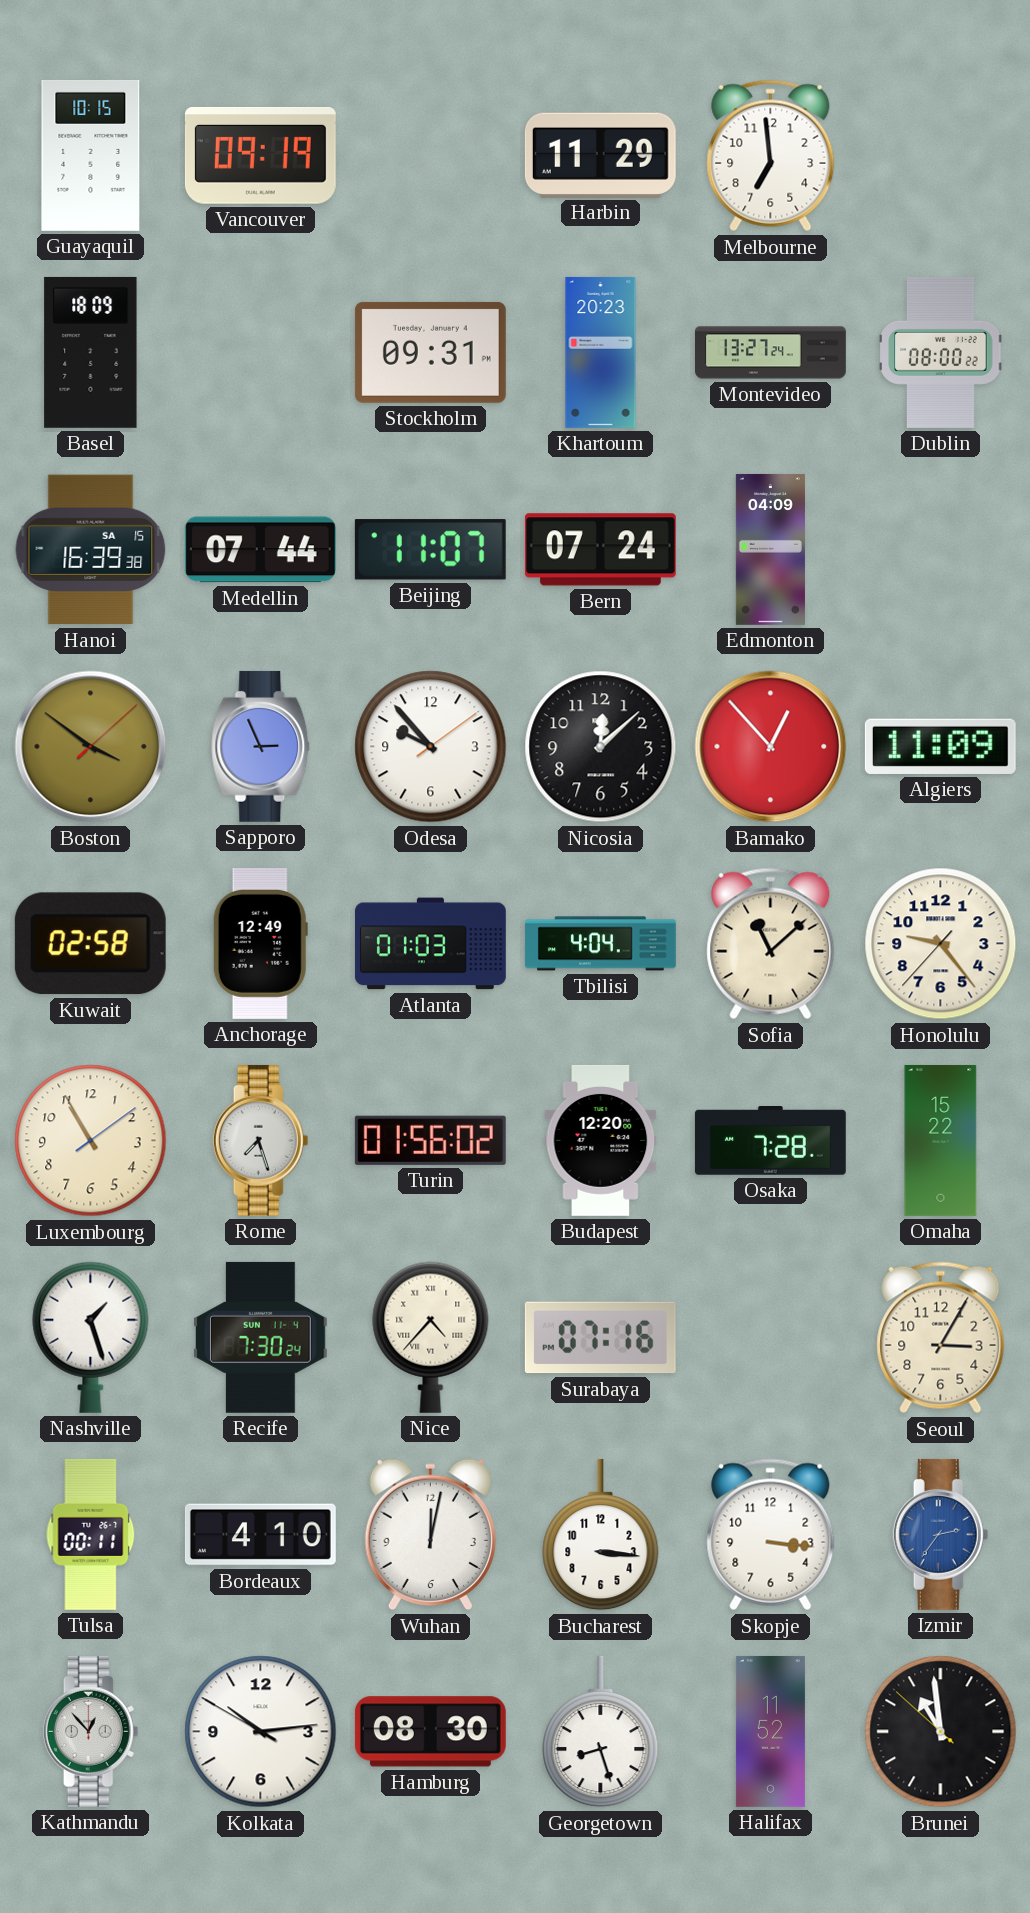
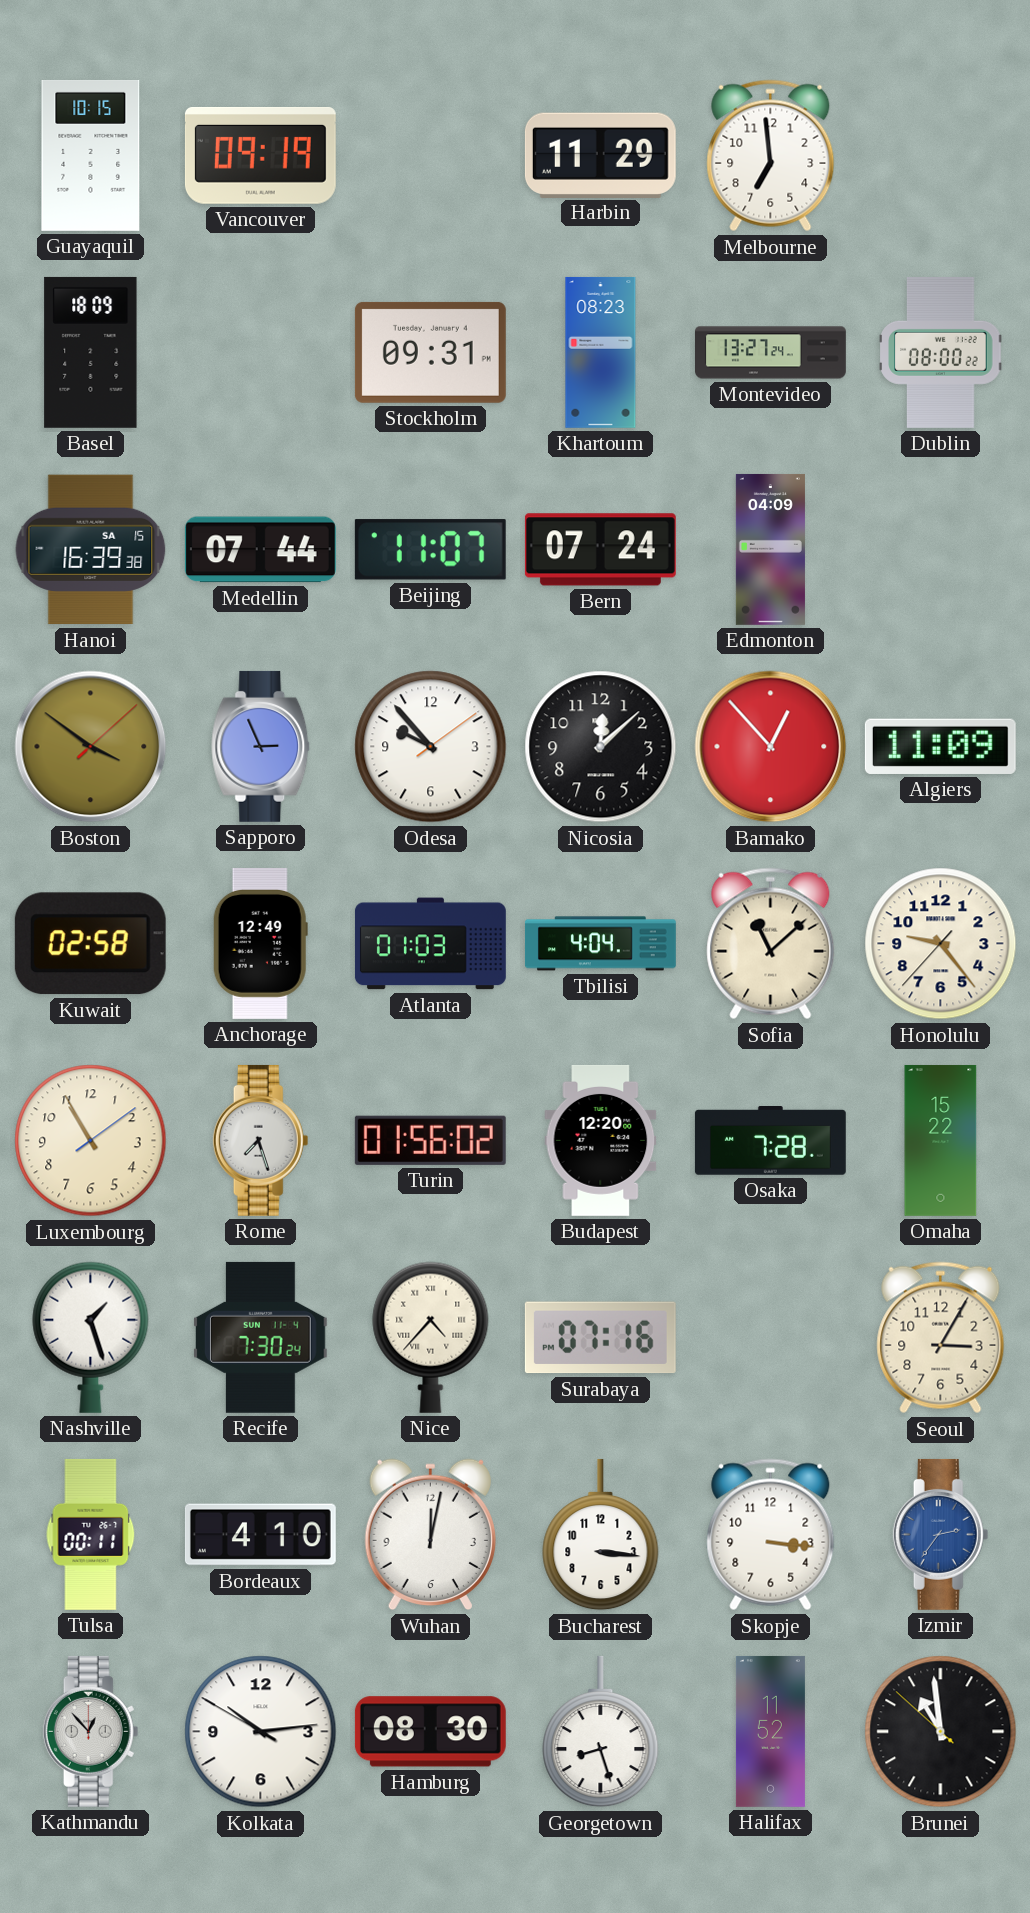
Khartoum: 20:23 -> 08:23
